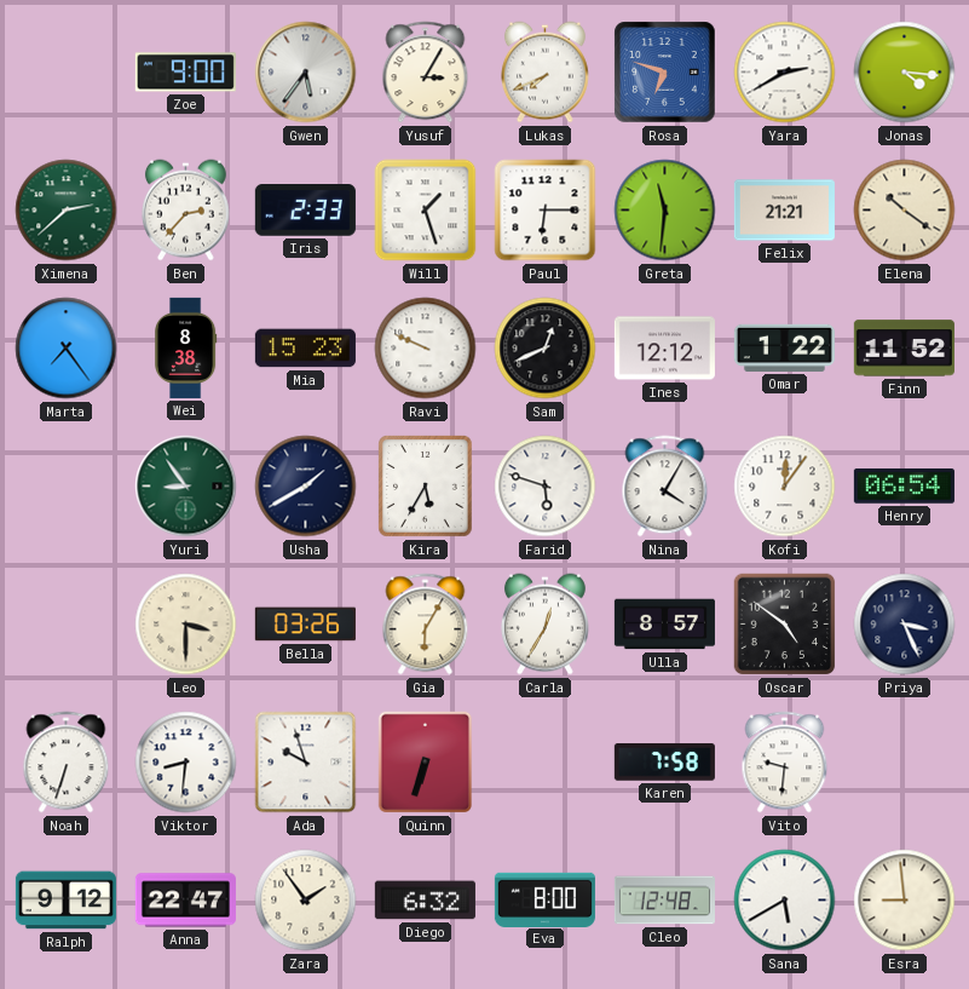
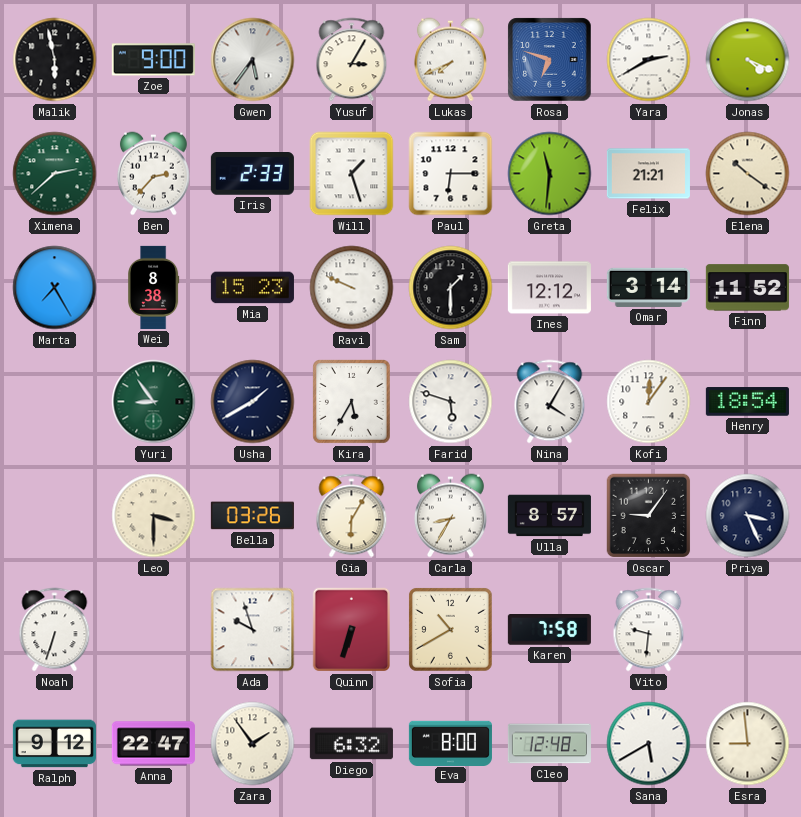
Malik: none -> 5:58
Jonas: 4:16 -> 4:19
Marta: 7:24 -> 7:25
Sam: 12:41 -> 1:30
Omar: 1:22 -> 3:14
Henry: 06:54 -> 18:54
Carla: 12:35 -> 8:35
Oscar: 4:51 -> 9:06
Viktor: 8:31 -> none
Sofia: none -> 10:40
